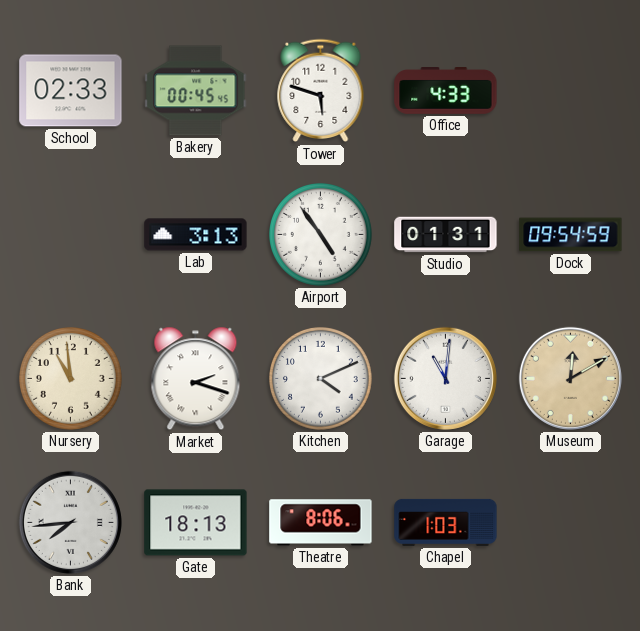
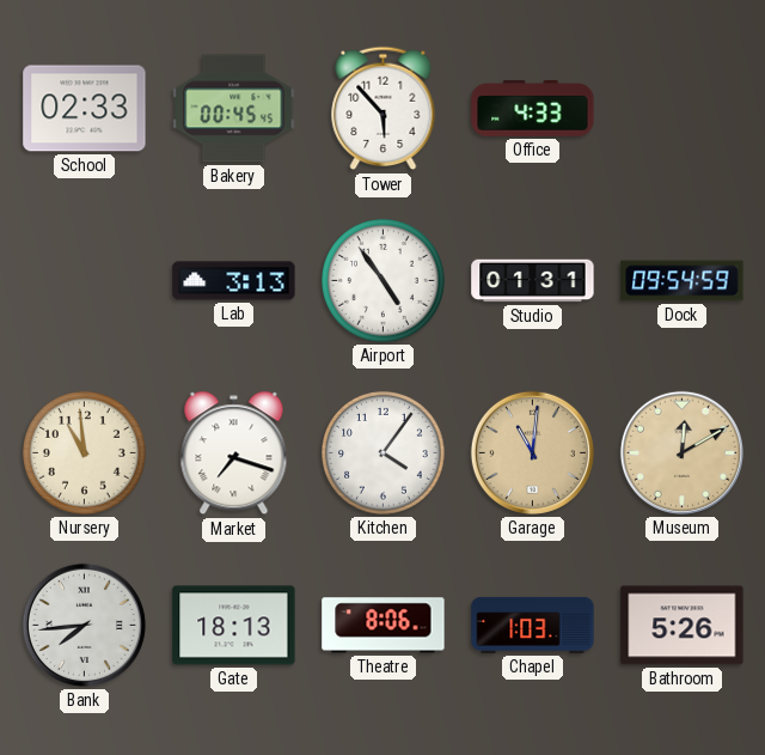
Tower: 5:48 -> 5:53
Market: 2:18 -> 7:18
Kitchen: 4:11 -> 4:06
Garage dial: white -> champagne
Bathroom: none -> 5:26
